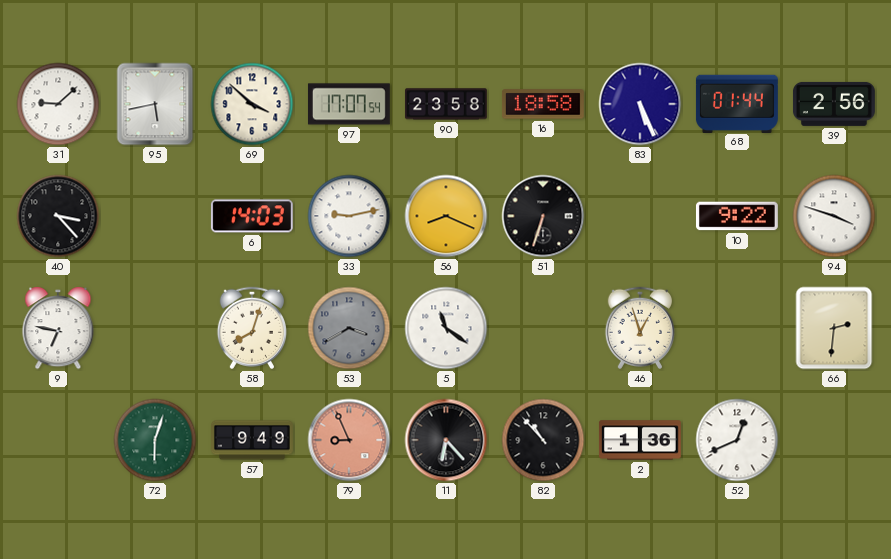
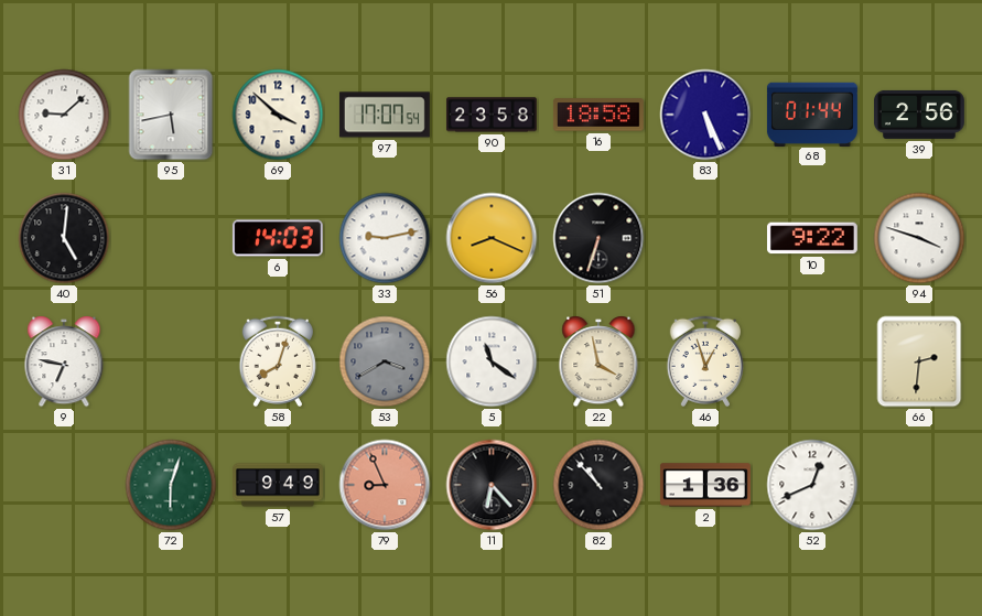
40: 3:23 -> 5:01
22: none -> 3:58
